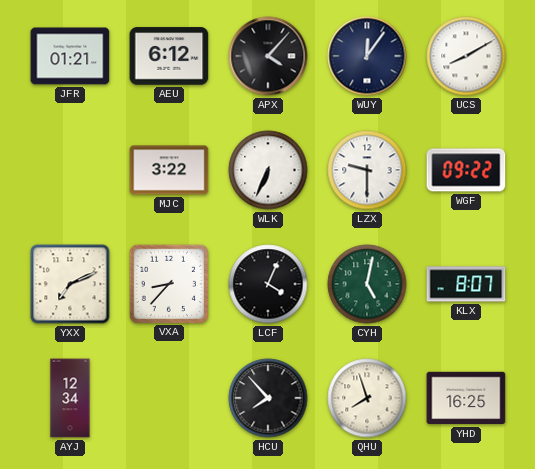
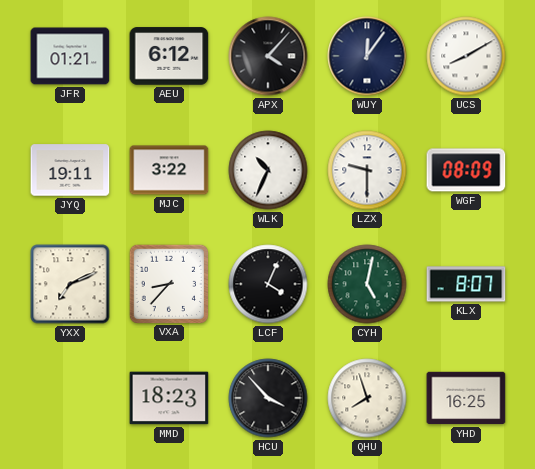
JYQ: none -> 19:11
WLK: 6:34 -> 10:34
WGF: 09:22 -> 08:09
AYJ: 12:34 -> none
MMD: none -> 18:23
HCU: 7:53 -> 3:53
